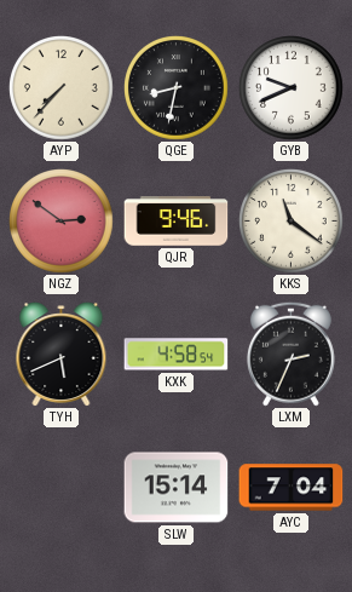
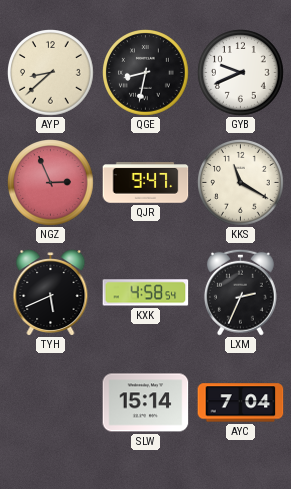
AYP: 7:37 -> 8:38
NGZ: 2:51 -> 2:56
QJR: 9:46 -> 9:47
KKS: 11:21 -> 11:20
